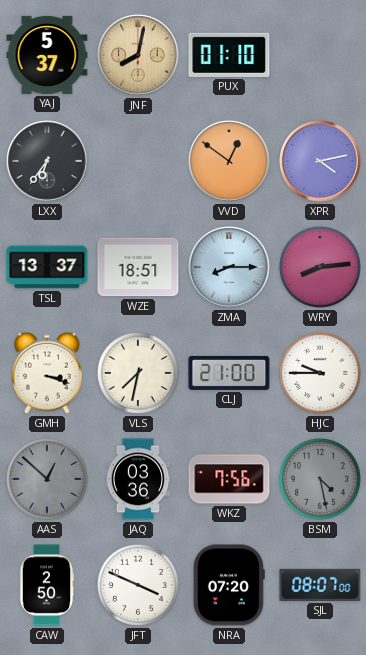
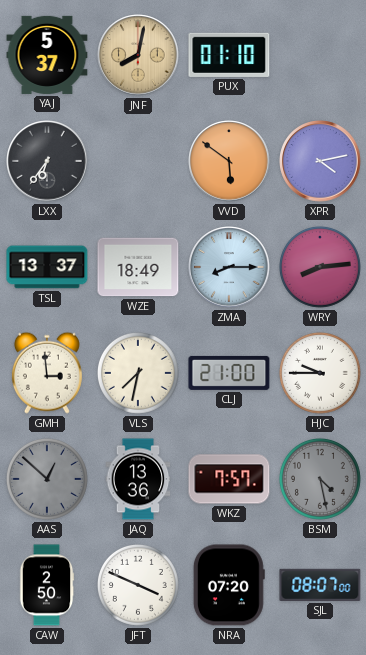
VVD: 12:51 -> 5:51
WZE: 18:51 -> 18:49
GMH: 3:18 -> 2:59
JAQ: 03:36 -> 13:36
WKZ: 7:56 -> 7:57
